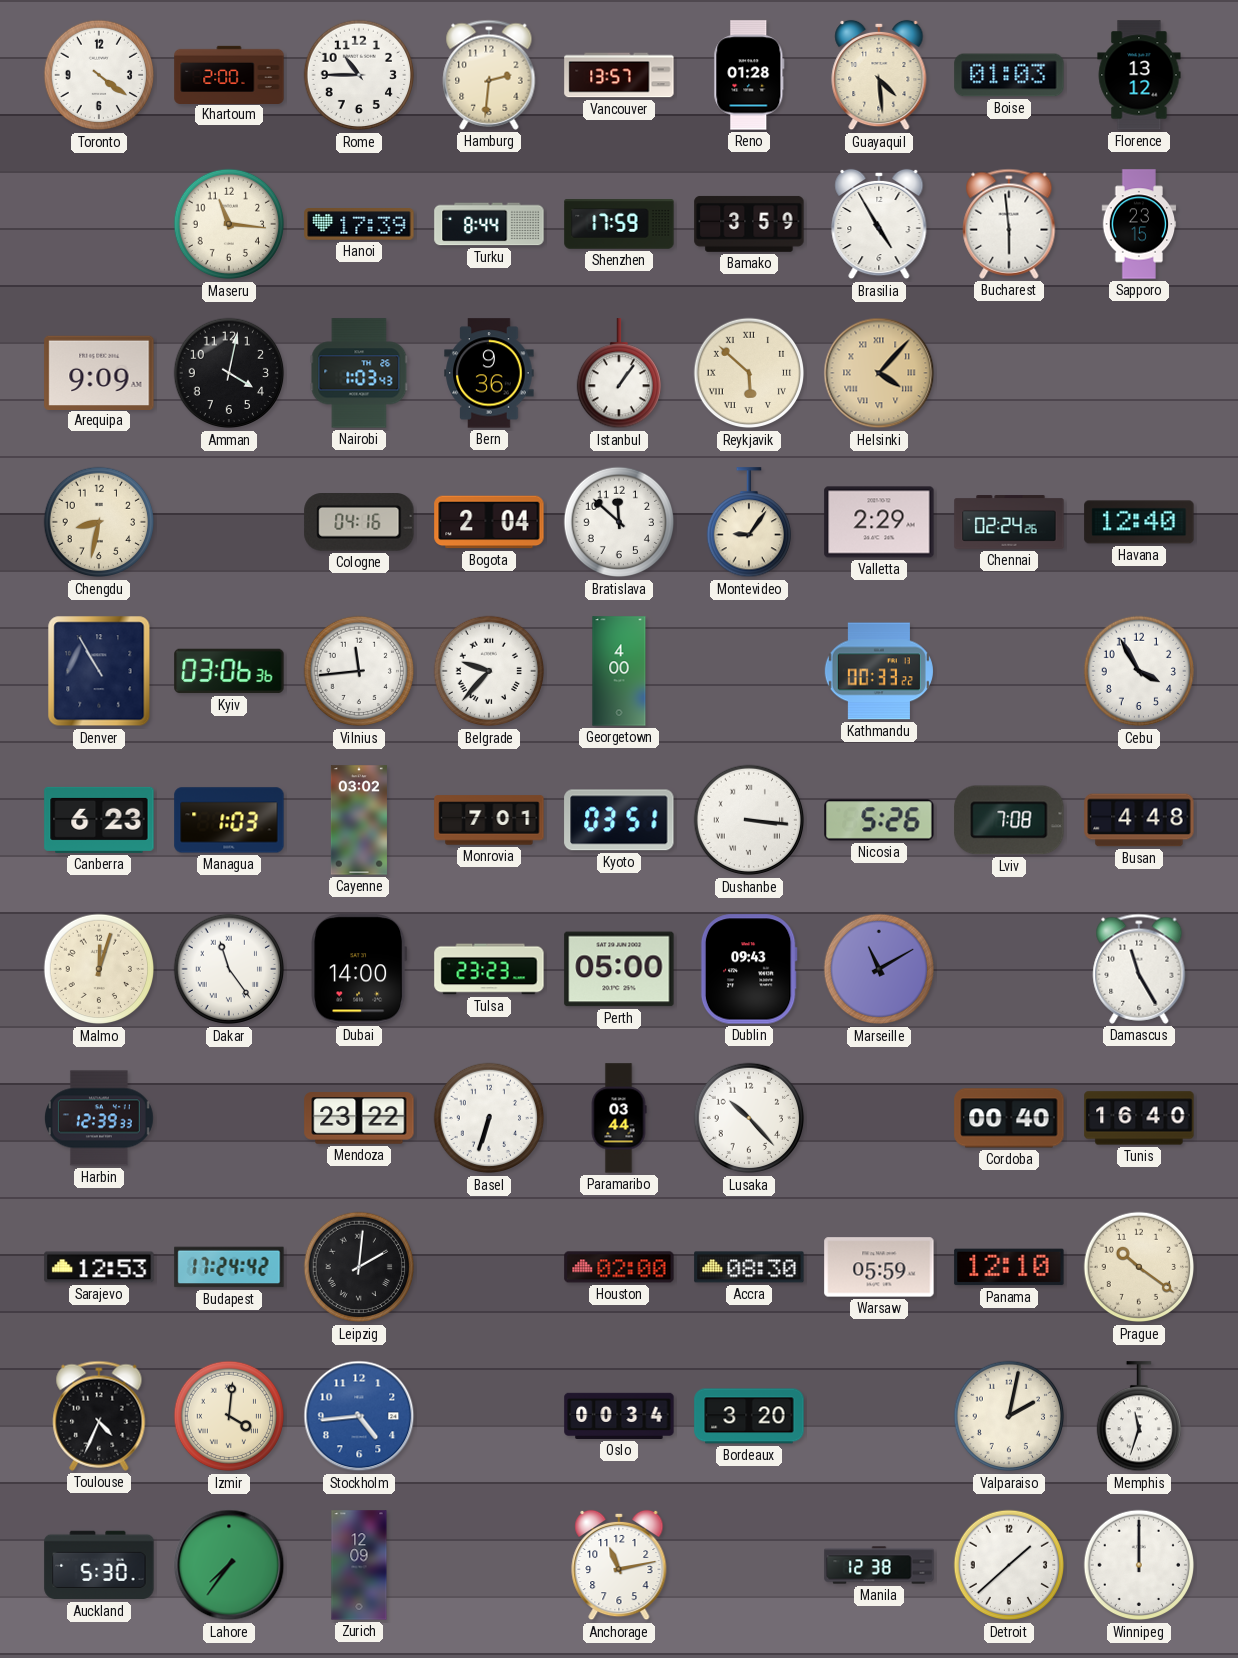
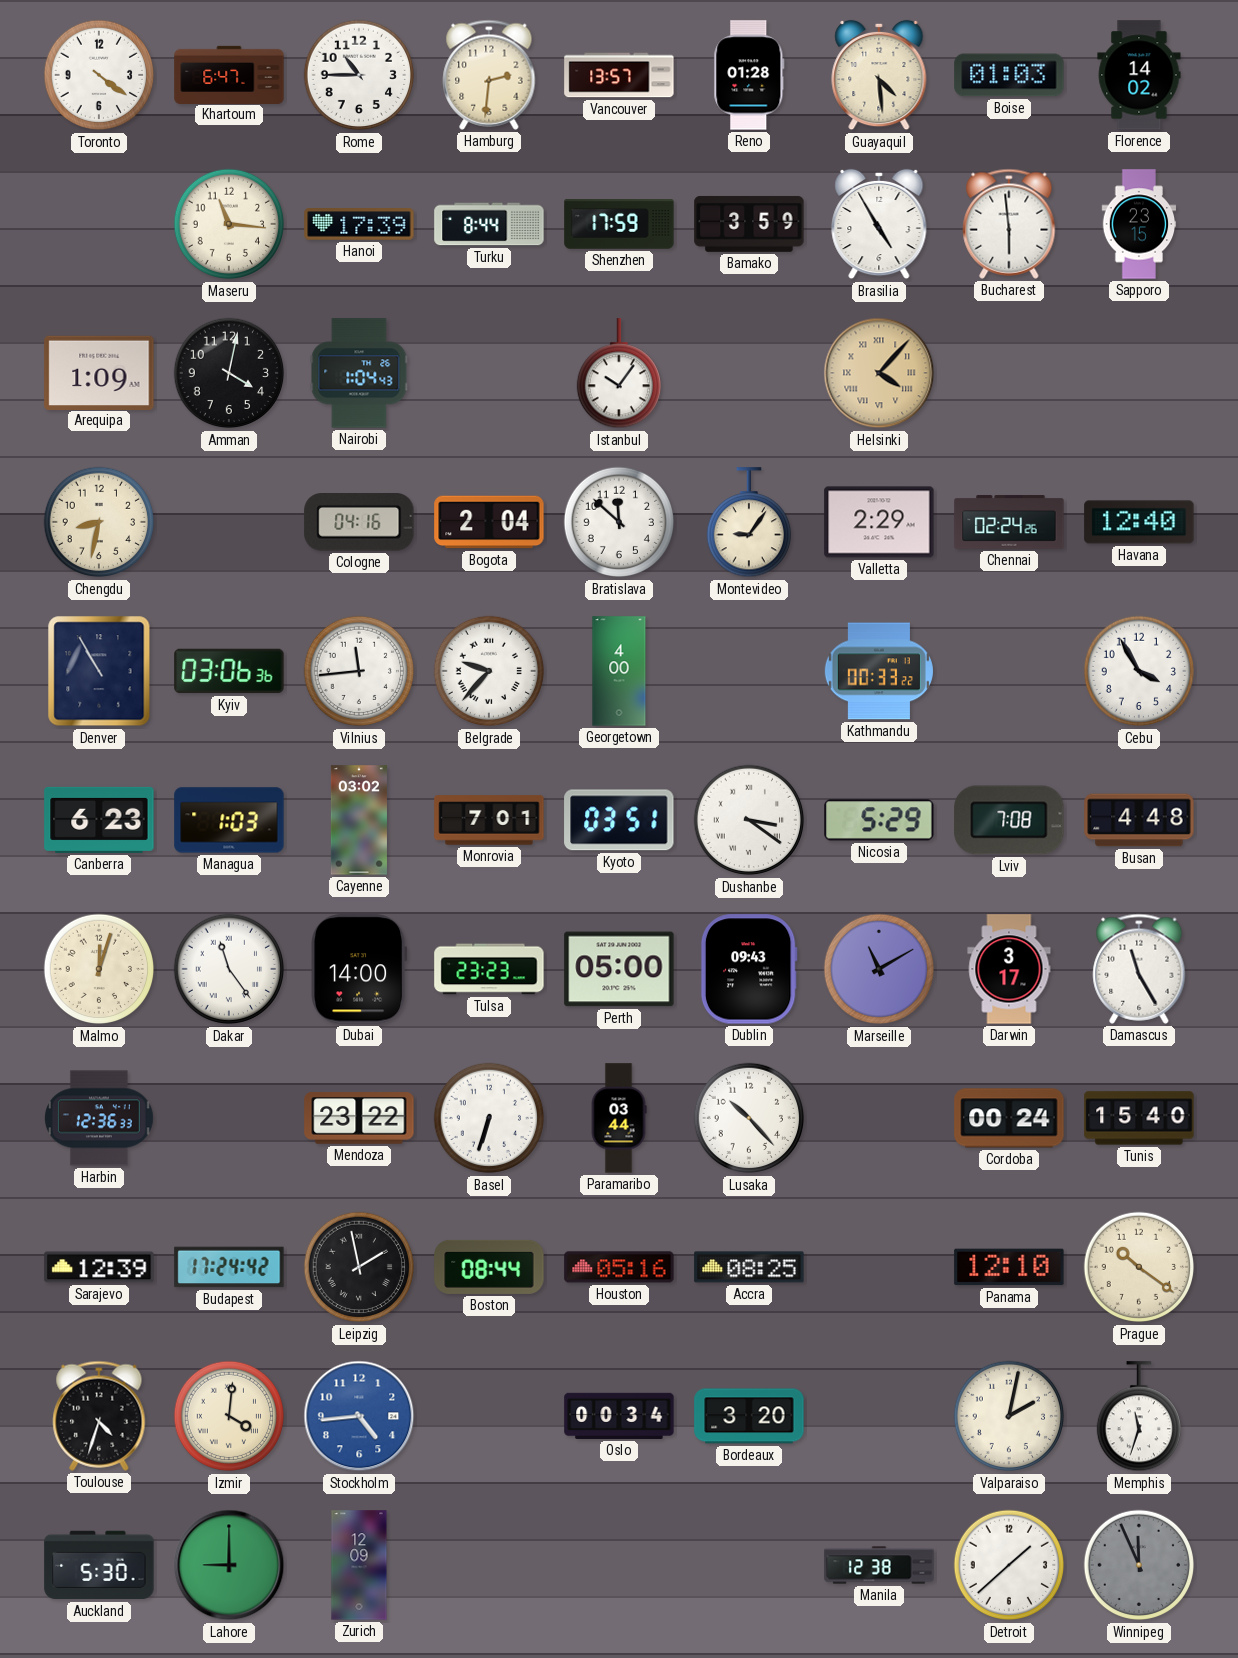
Khartoum: 2:00 -> 6:47
Florence: 13:12 -> 14:02
Arequipa: 9:09 -> 1:09
Nairobi: 1:03 -> 1:04
Bern: 9:36 -> none
Istanbul: 1:06 -> 10:06
Reykjavik: 5:52 -> none
Dushanbe: 3:16 -> 3:21
Nicosia: 5:26 -> 5:29
Darwin: none -> 3:17
Harbin: 12:39 -> 12:36
Cordoba: 00:40 -> 00:24
Tunis: 16:40 -> 15:40
Sarajevo: 12:53 -> 12:39
Leipzig: 2:01 -> 1:58
Boston: none -> 08:44
Houston: 02:00 -> 05:16
Accra: 08:30 -> 08:25
Warsaw: 05:59 -> none
Toulouse: 4:34 -> 4:33
Lahore: 7:36 -> 9:00
Anchorage: 11:13 -> none
Winnipeg: 12:00 -> 11:56
Winnipeg dial: white -> grey
